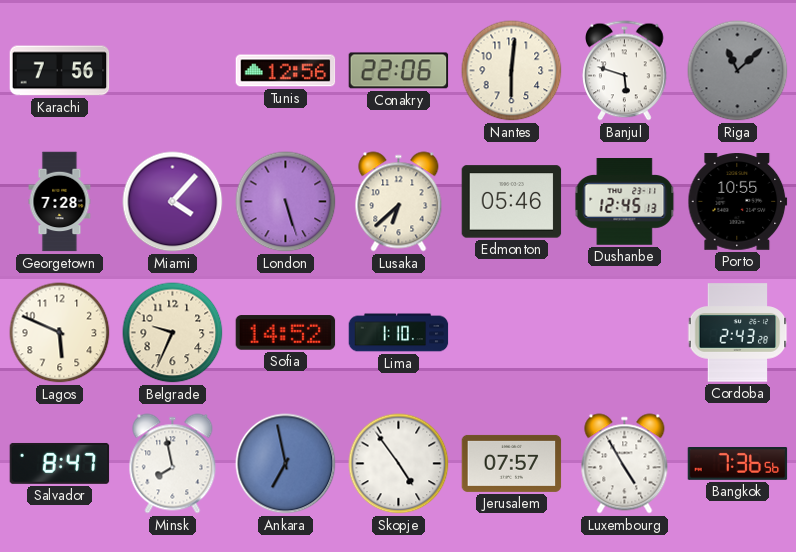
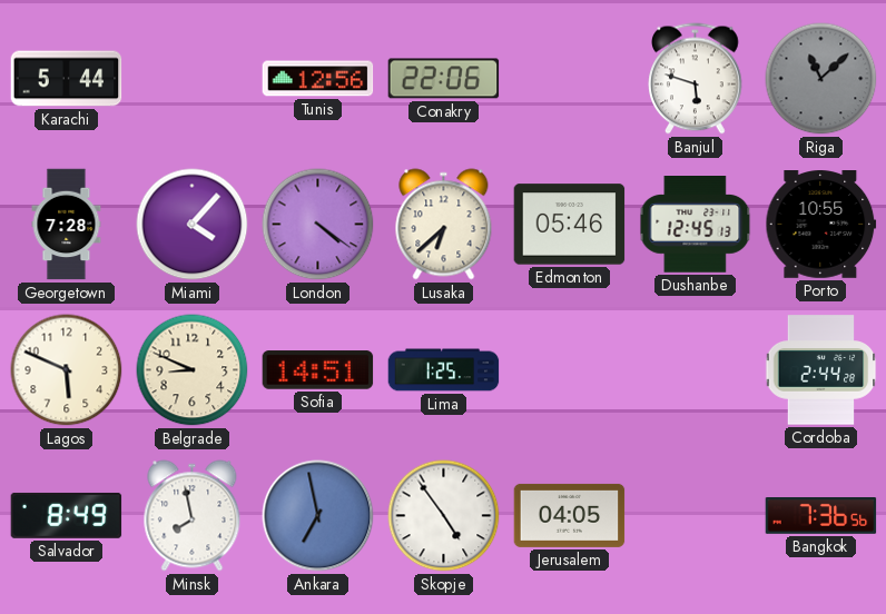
Karachi: 7:56 -> 5:44
Nantes: 6:01 -> none
London: 5:27 -> 4:21
Belgrade: 9:34 -> 8:49
Sofia: 14:52 -> 14:51
Lima: 1:10 -> 1:25
Cordoba: 2:43 -> 2:44
Salvador: 8:47 -> 8:49
Jerusalem: 07:57 -> 04:05
Luxembourg: 4:55 -> none
